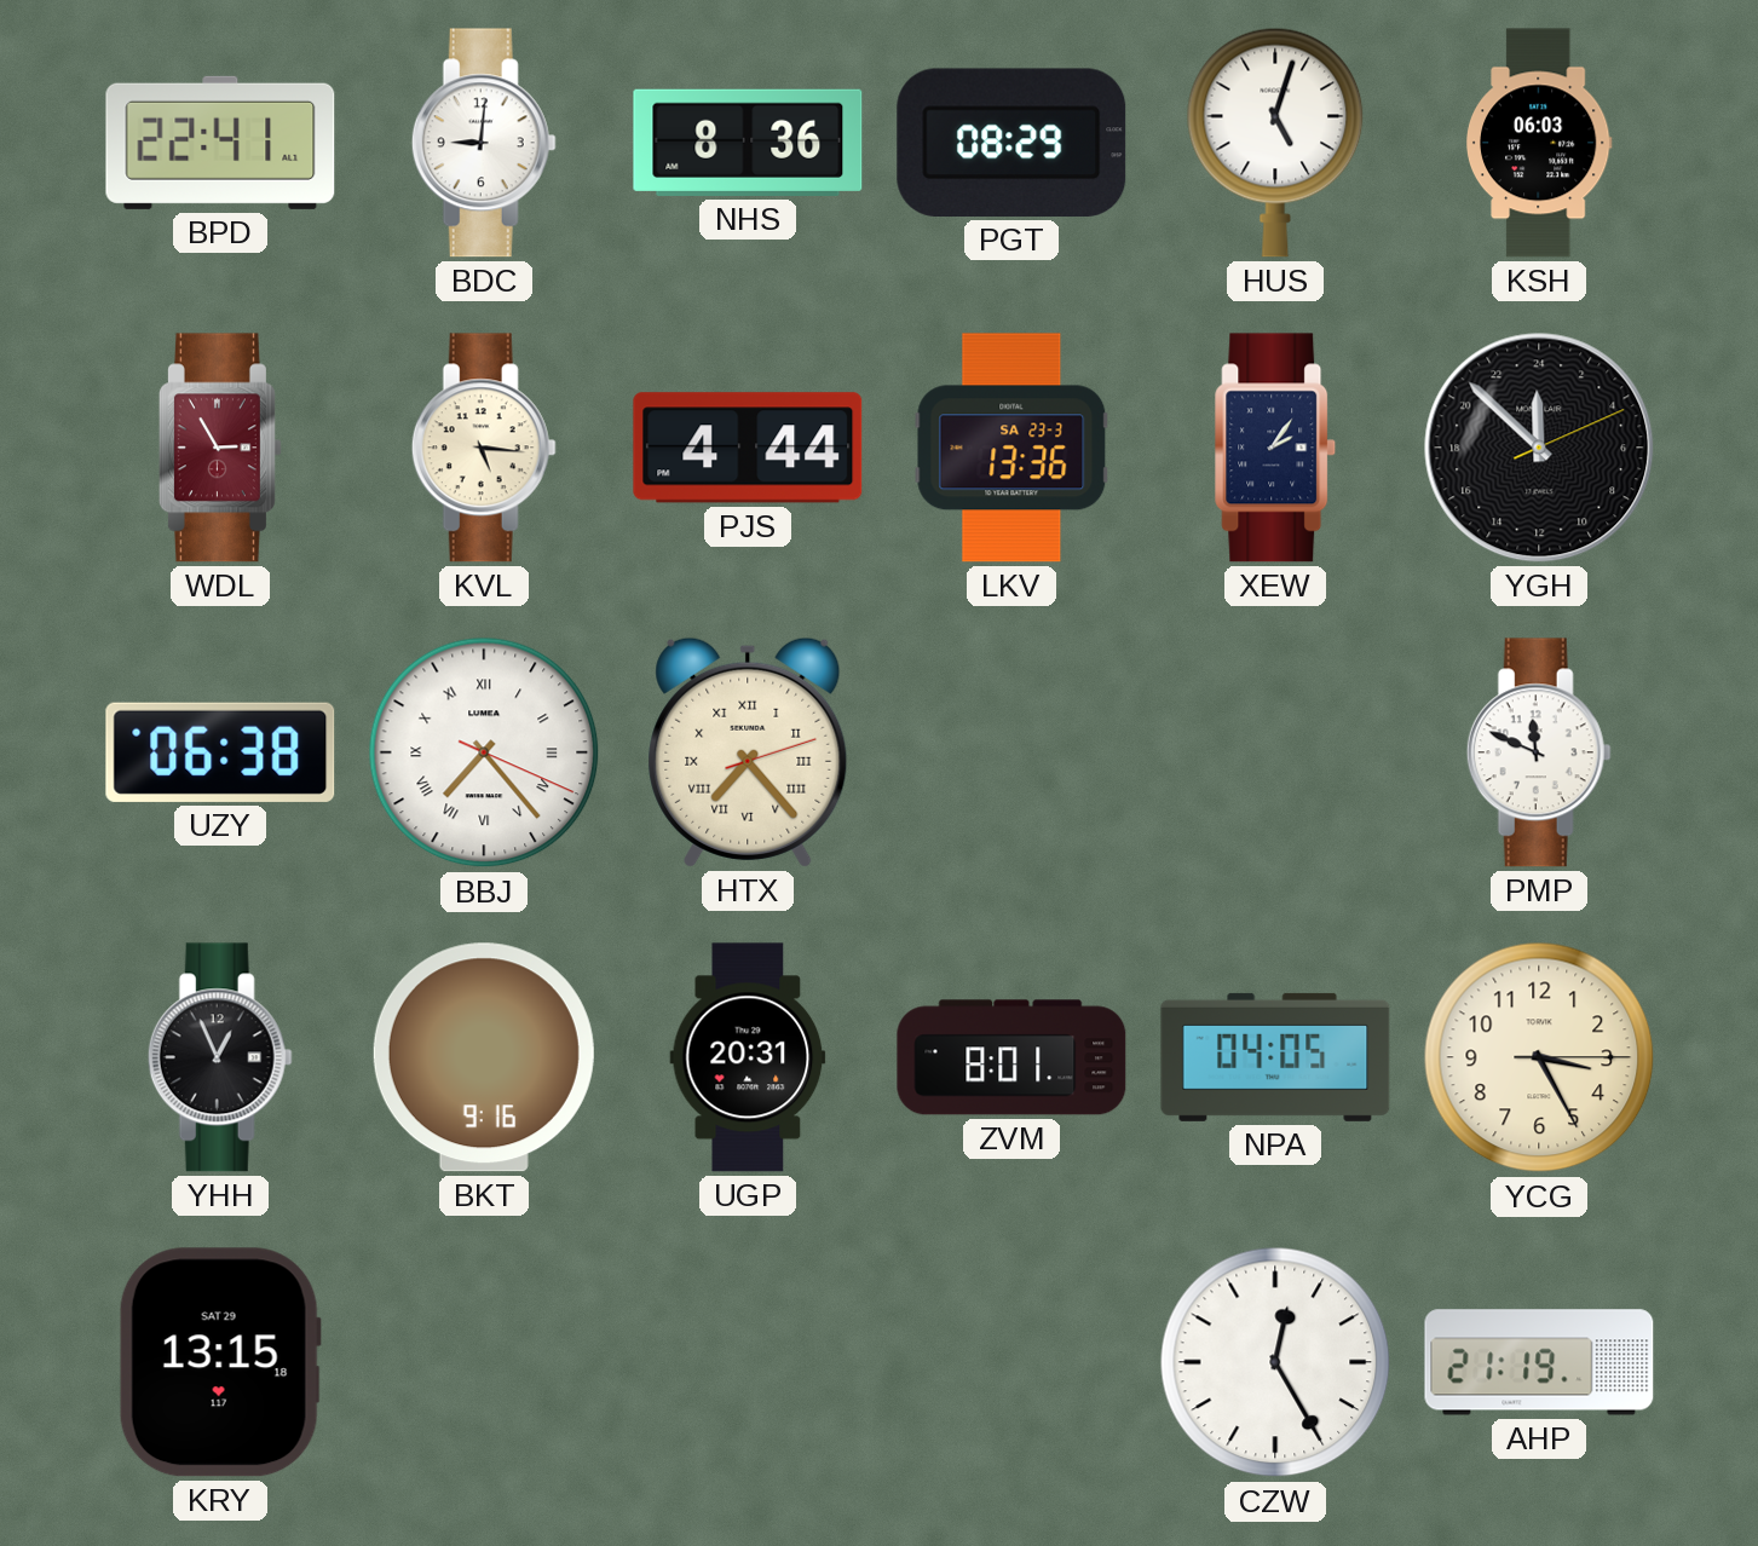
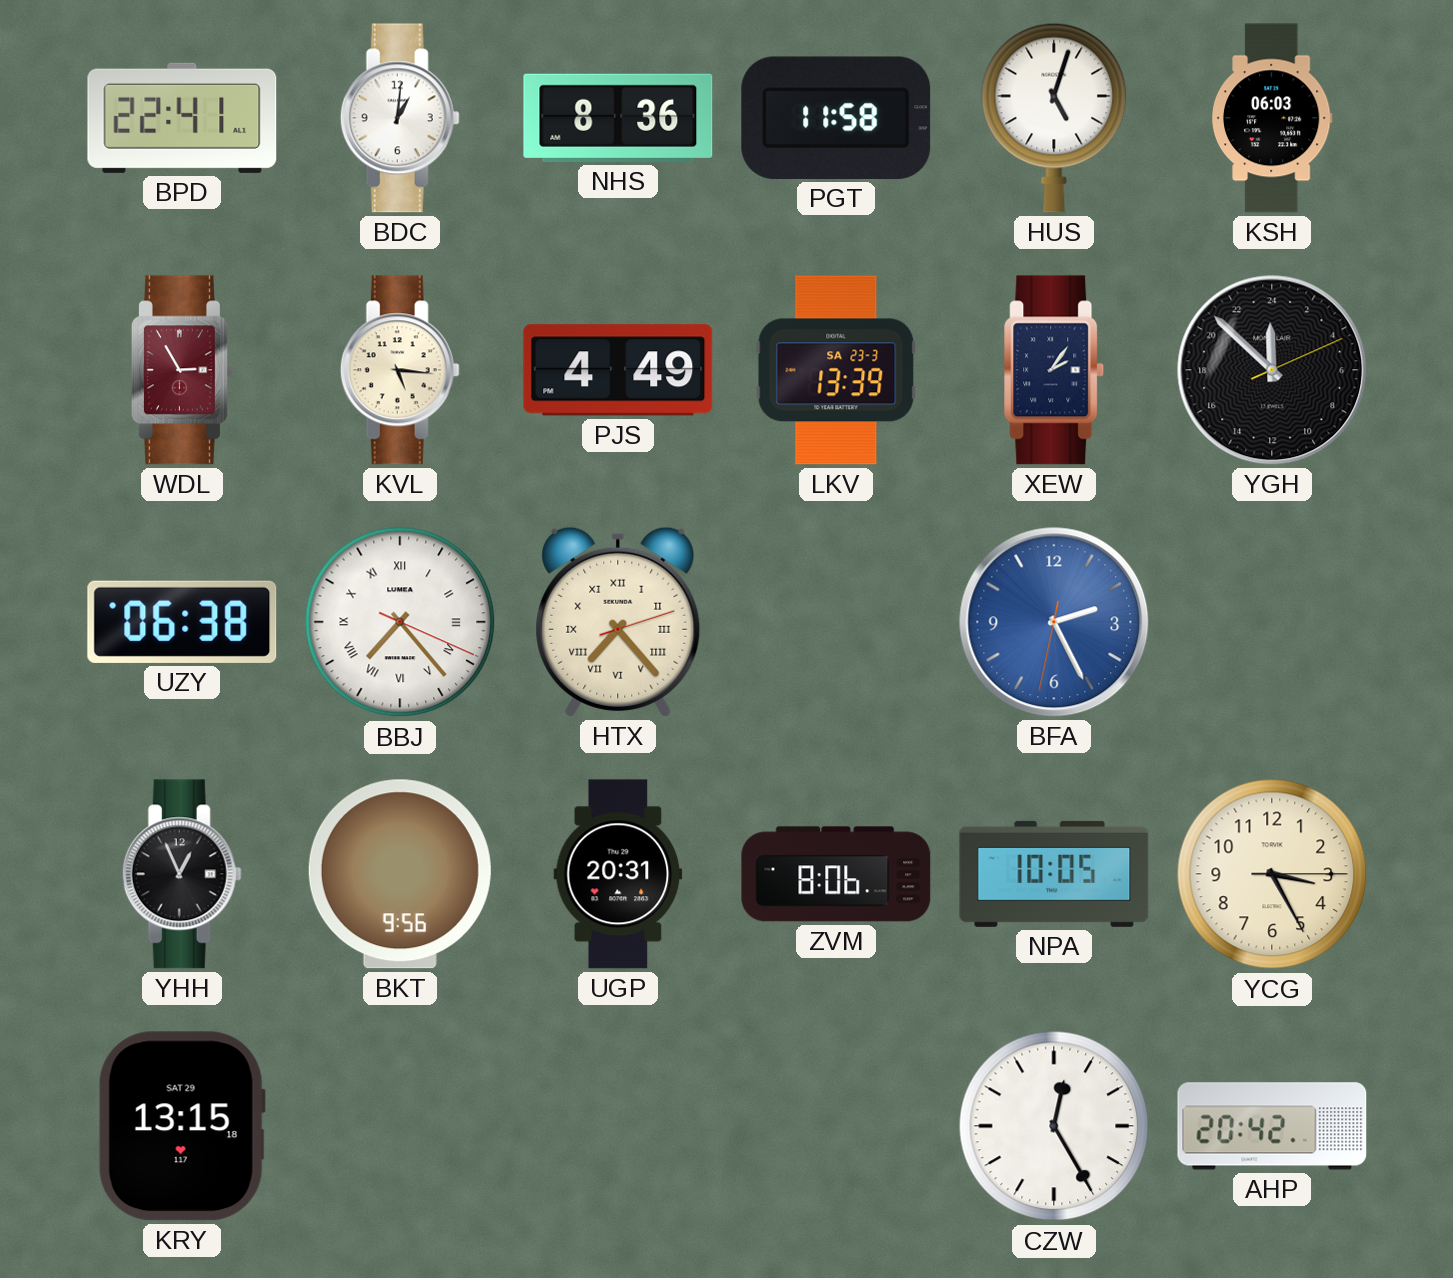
BDC: 9:01 -> 1:01
PGT: 08:29 -> 11:58
PJS: 4:44 -> 4:49
LKV: 13:36 -> 13:39
BFA: none -> 2:25
PMP: 11:49 -> none
BKT: 9:16 -> 9:56
ZVM: 8:01 -> 8:06
NPA: 04:05 -> 10:05
AHP: 21:19 -> 20:42
